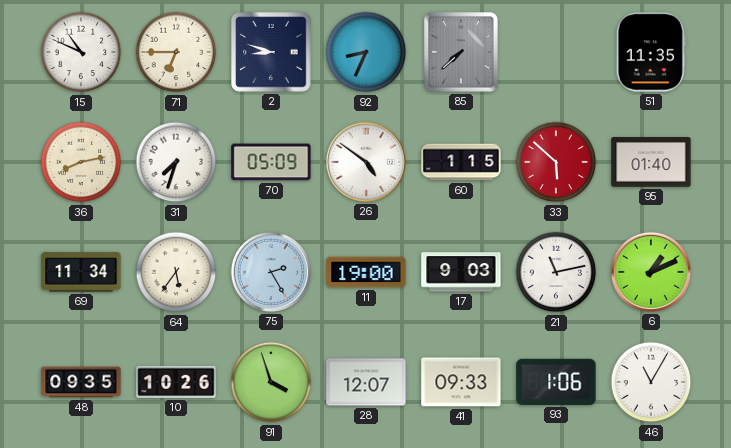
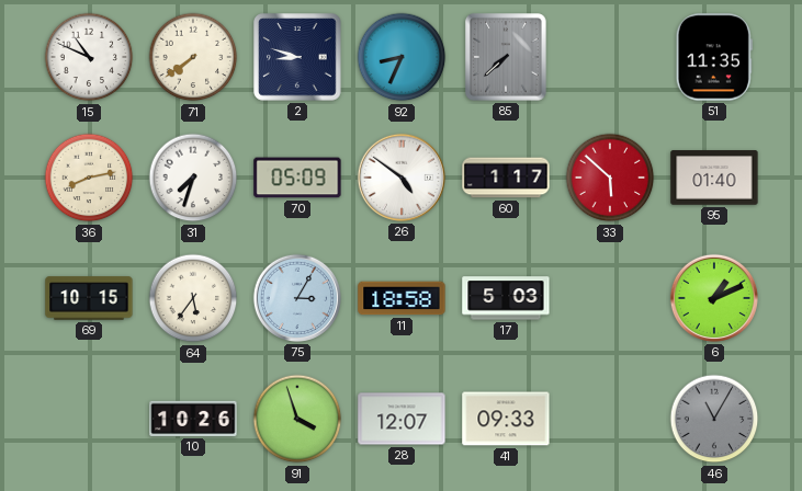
71: 6:45 -> 7:39
60: 1:15 -> 1:17
69: 11:34 -> 10:15
75: 2:25 -> 3:05
11: 19:00 -> 18:58
17: 9:03 -> 5:03
21: 11:13 -> none
48: 09:35 -> none
93: 1:06 -> none
46 dial: white -> grey
